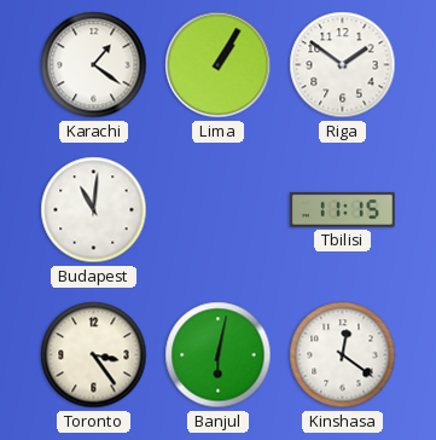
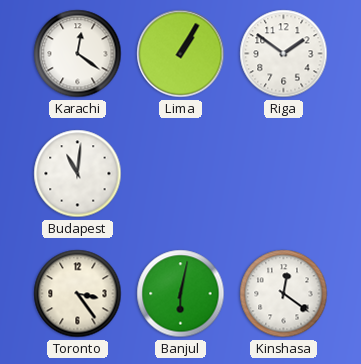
Karachi: 1:21 -> 12:21
Tbilisi: 11:15 -> none
